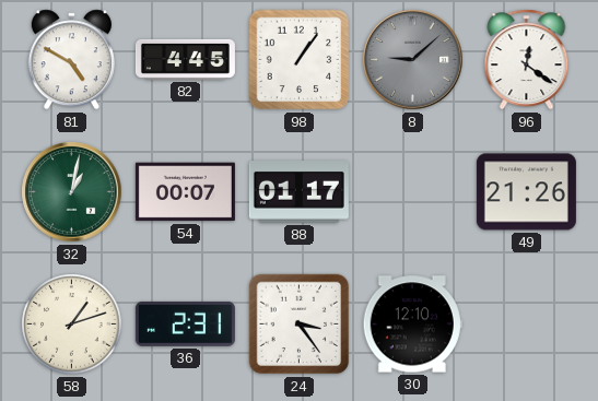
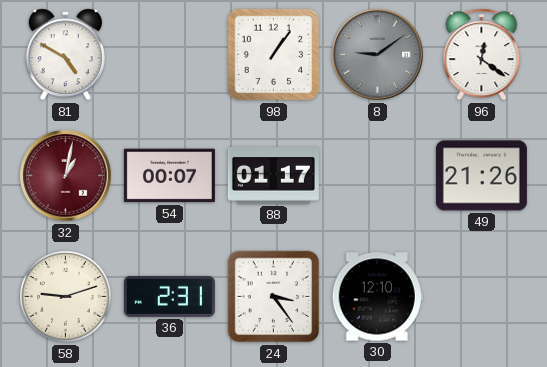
82: 4:45 -> none
8: 9:08 -> 9:09
32 dial: green -> burgundy
58: 1:12 -> 9:12
